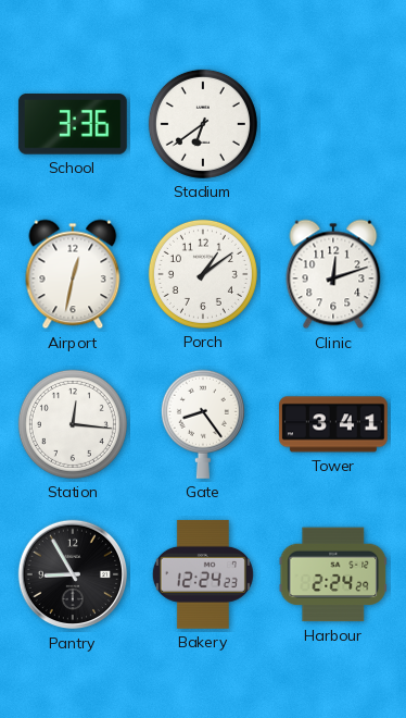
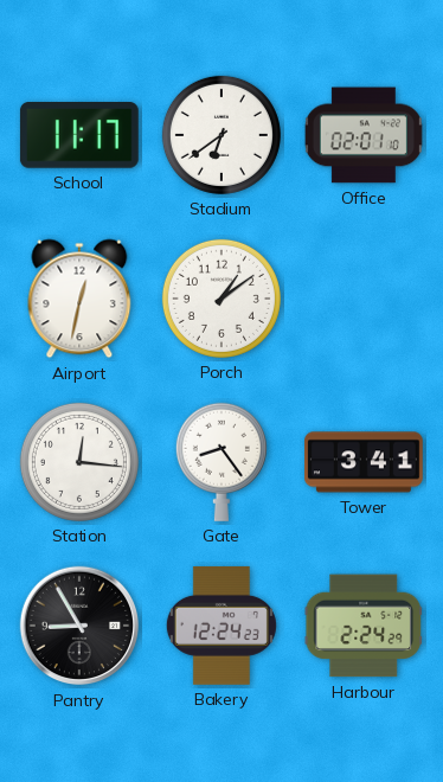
School: 3:36 -> 11:17
Office: none -> 02:01
Clinic: 12:12 -> none
